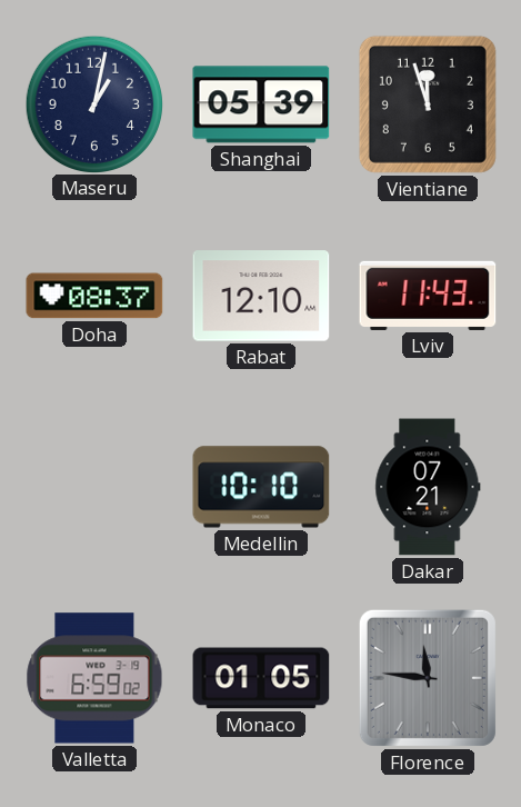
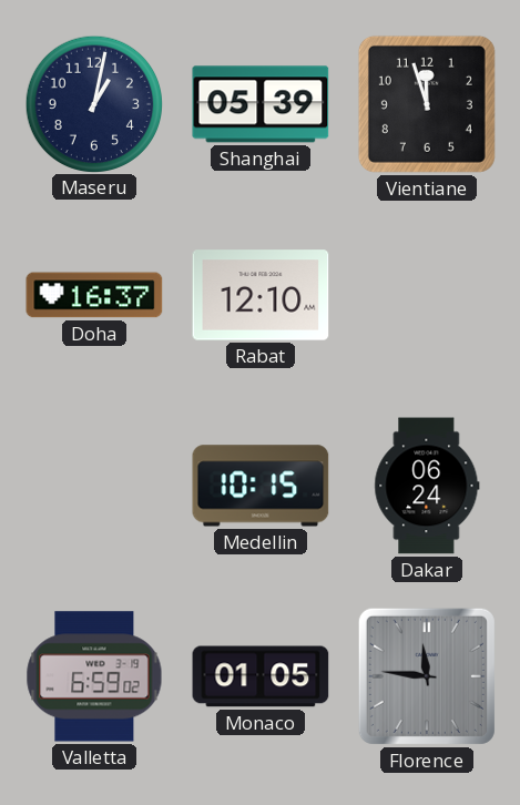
Doha: 08:37 -> 16:37
Lviv: 11:43 -> none
Medellin: 10:10 -> 10:15
Dakar: 07:21 -> 06:24
